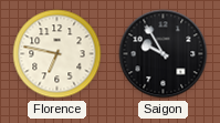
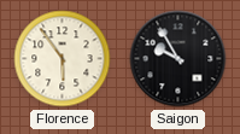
Florence: 6:47 -> 5:54
